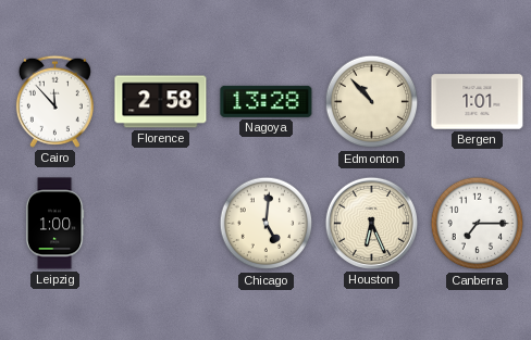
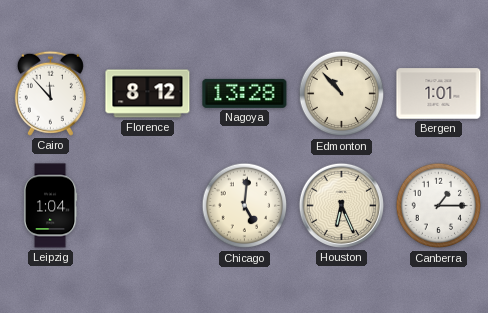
Florence: 2:58 -> 8:12
Leipzig: 1:00 -> 1:04
Canberra: 7:15 -> 1:15
